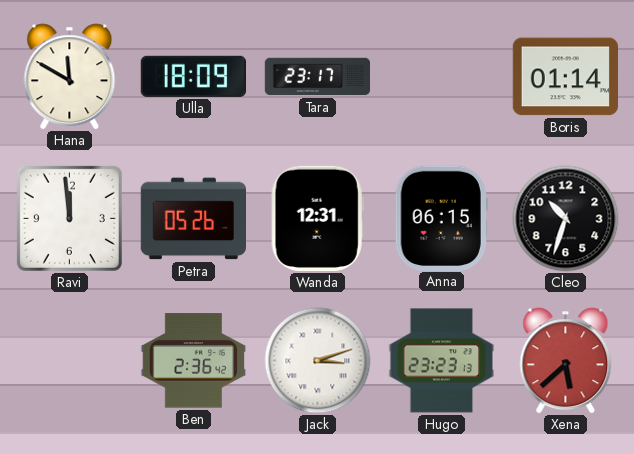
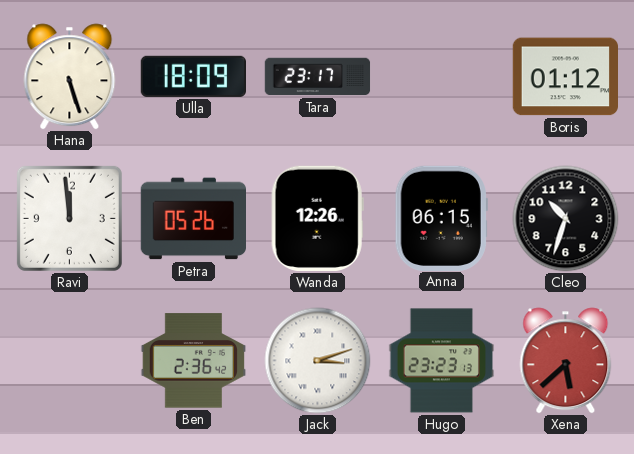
Hana: 11:50 -> 5:27
Boris: 01:14 -> 01:12
Wanda: 12:31 -> 12:26
